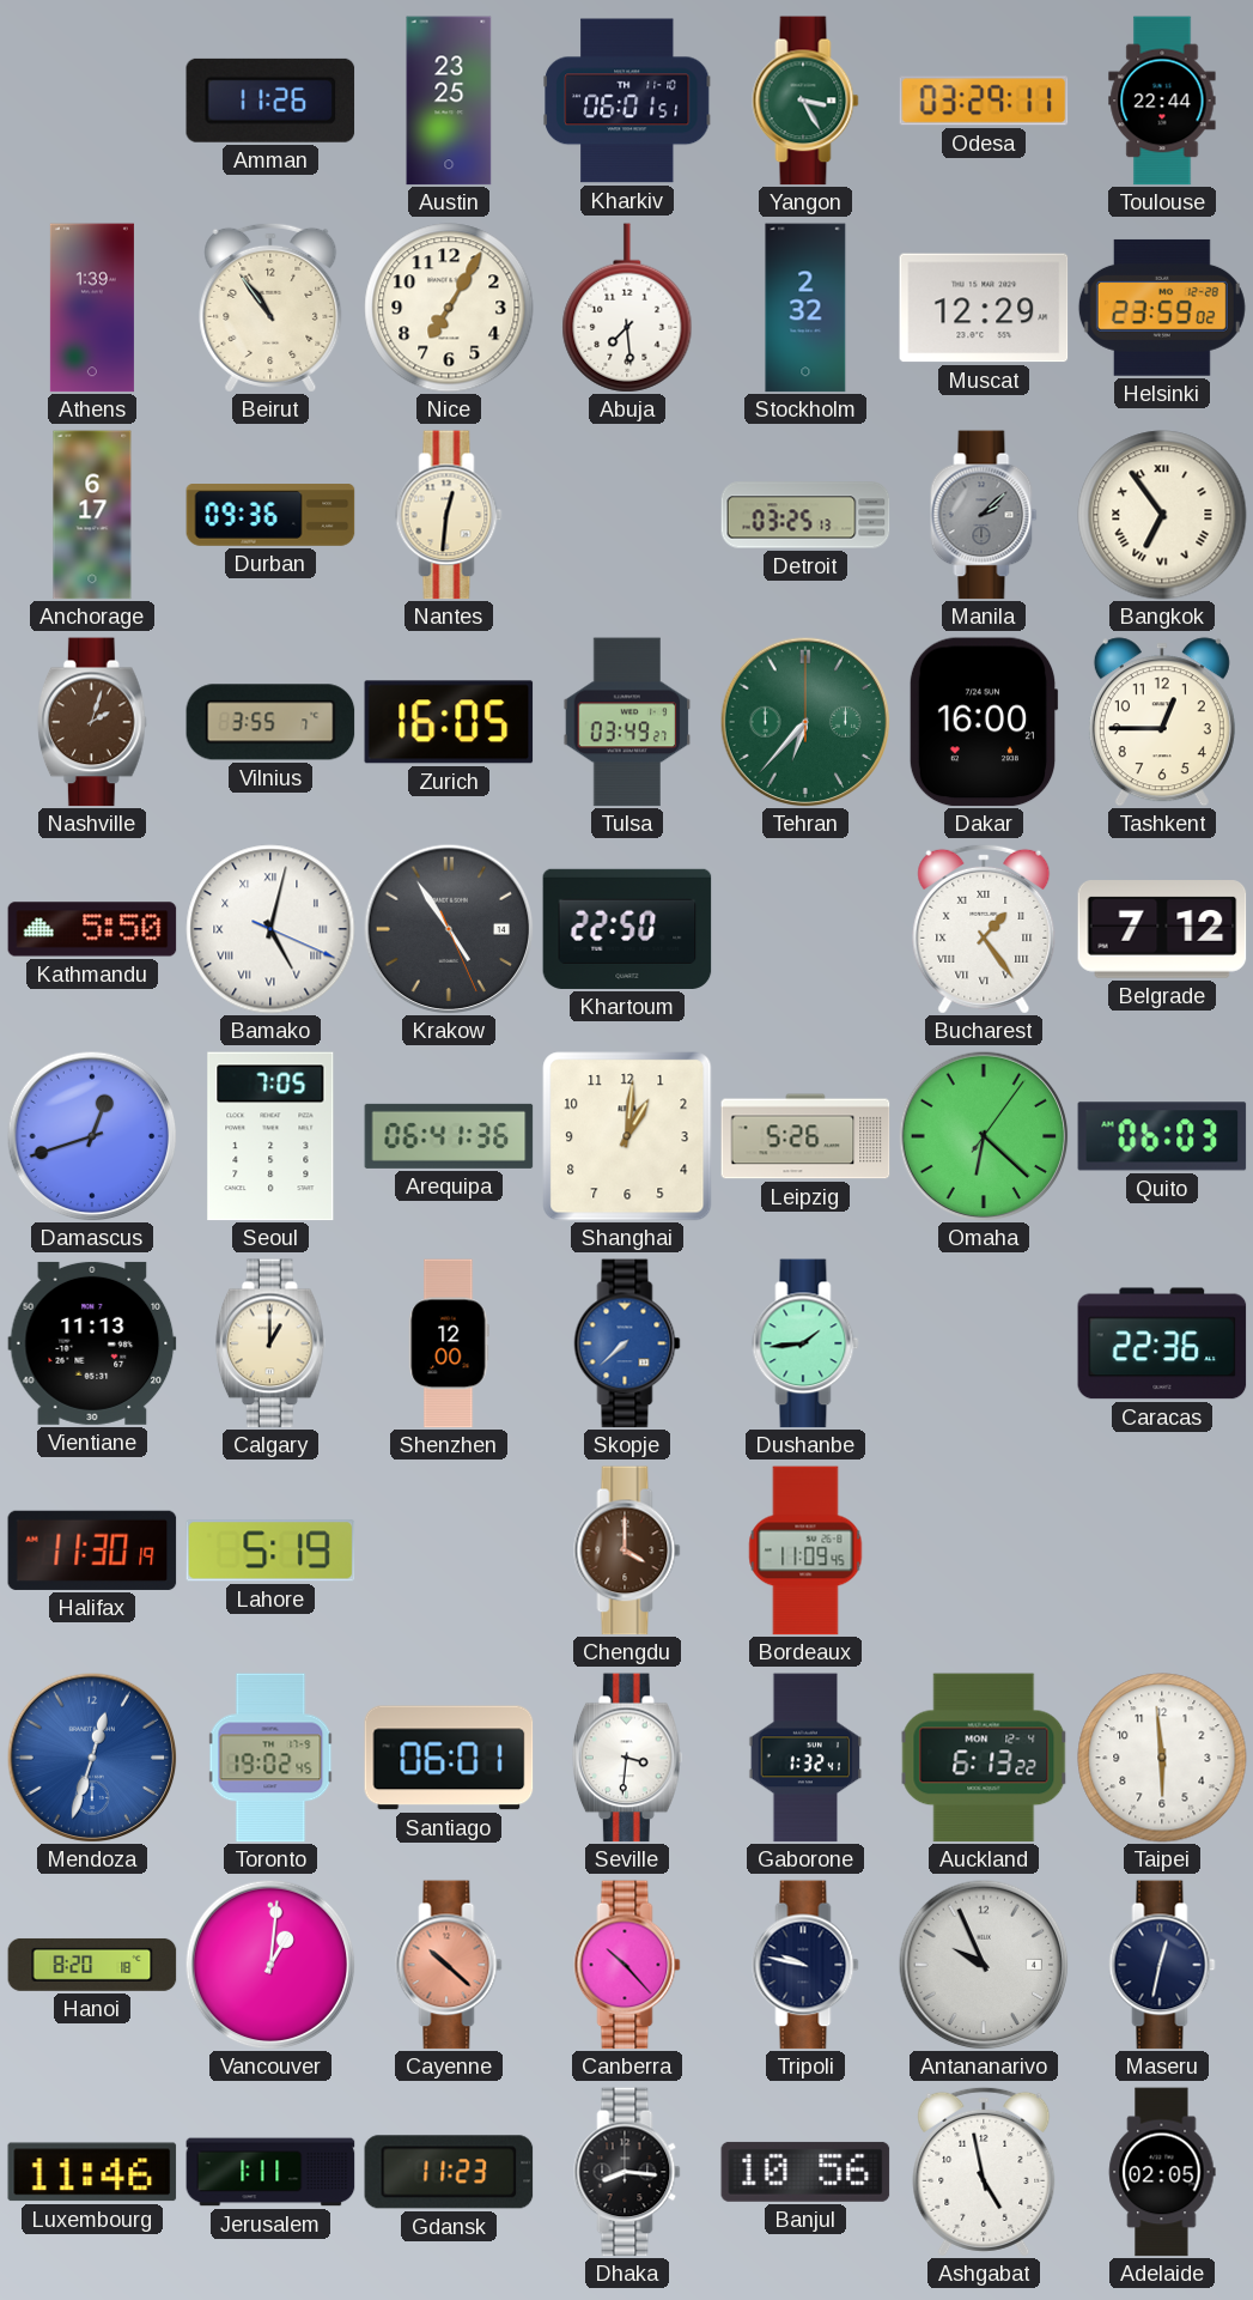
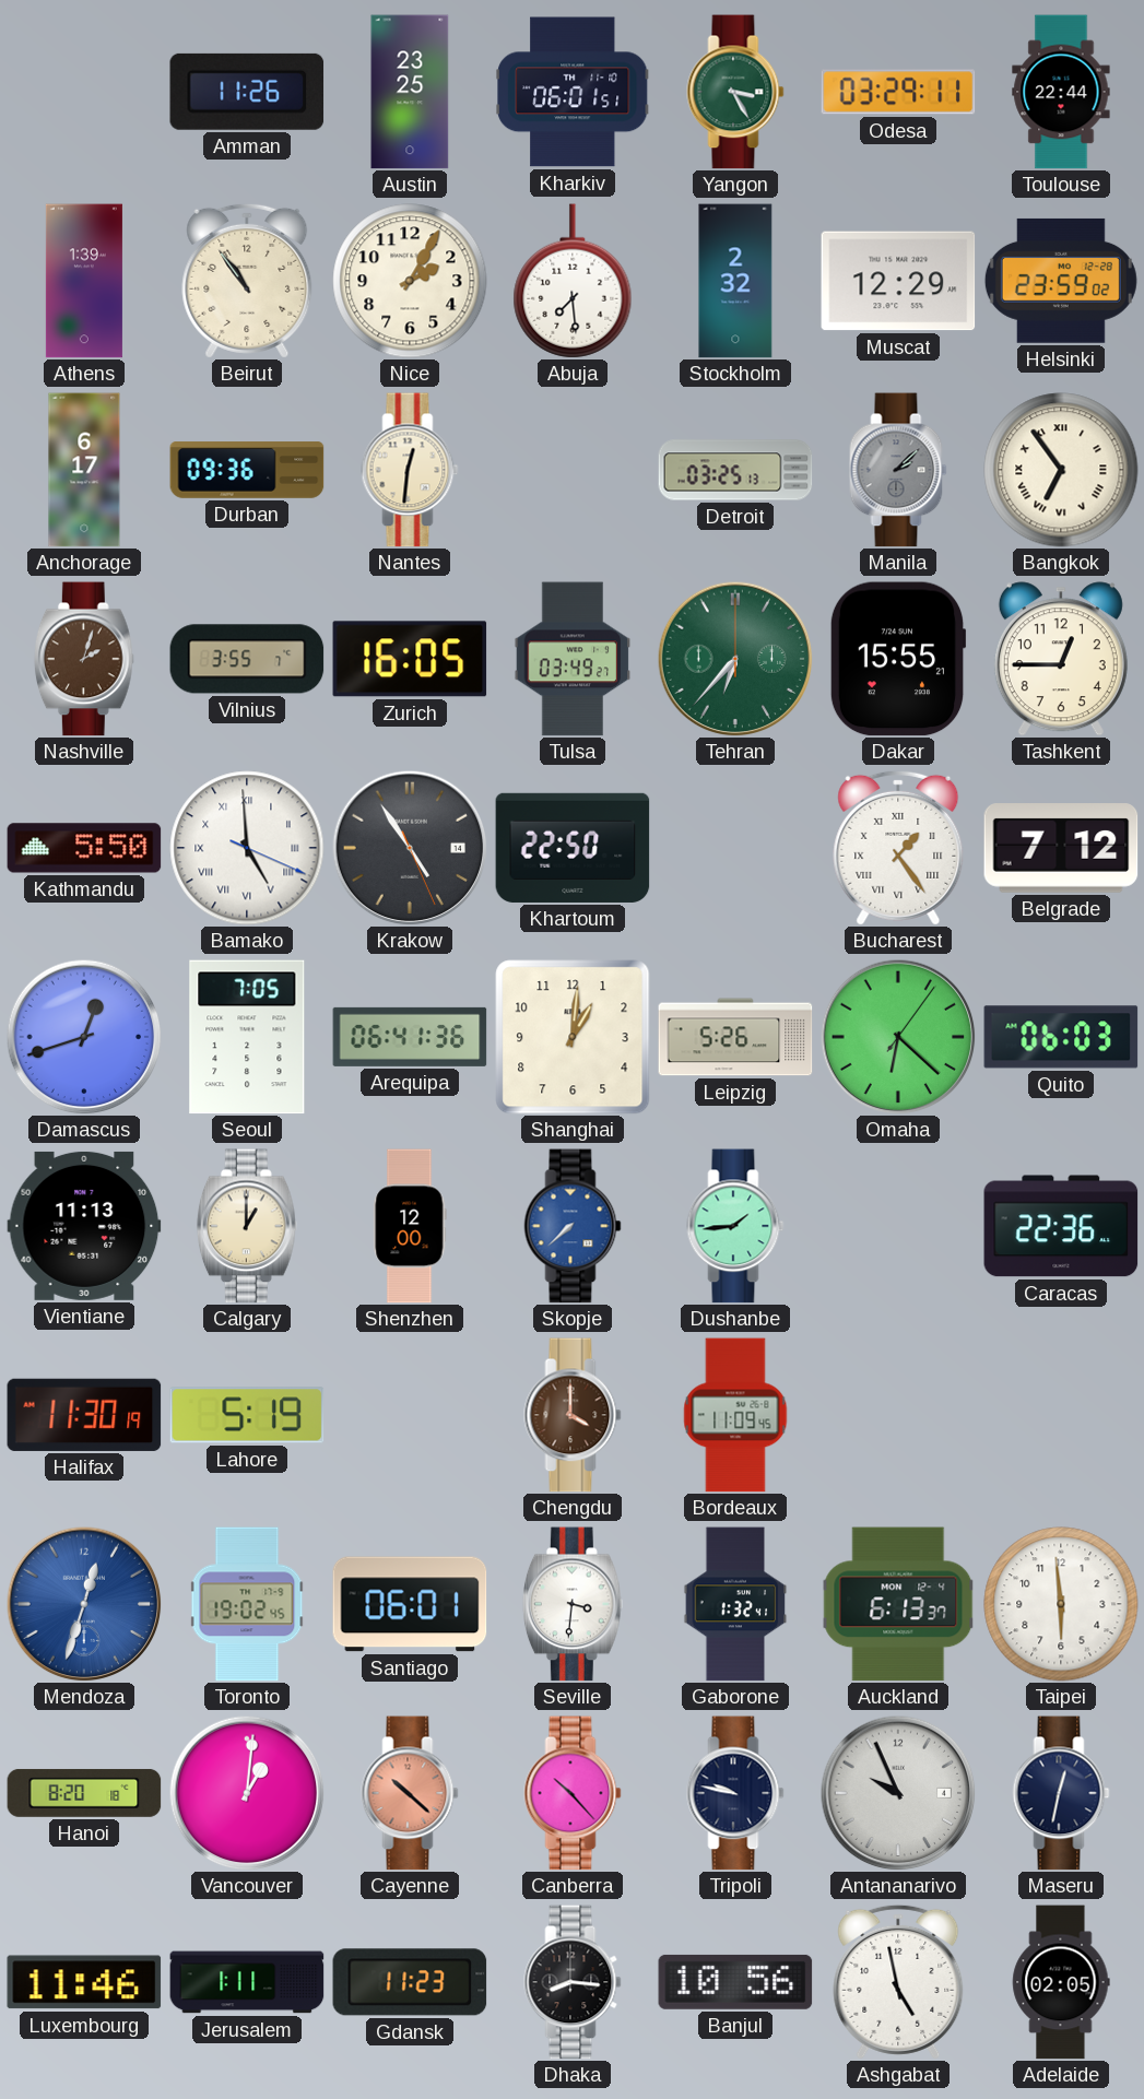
Nice: 7:05 -> 2:05
Dakar: 16:00 -> 15:55
Bamako: 5:02 -> 4:59
Auckland: 6:13:22 -> 6:13:37
